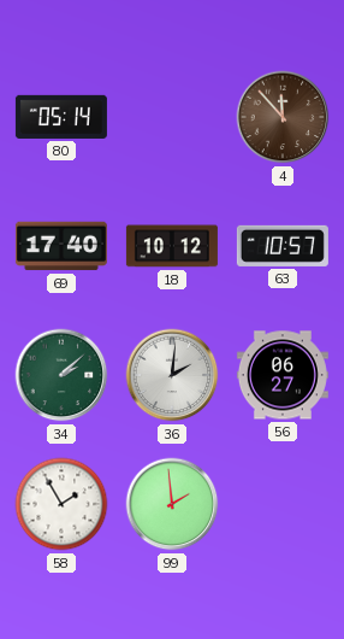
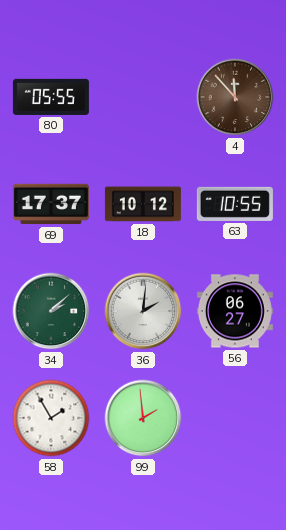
80: 05:14 -> 05:55
69: 17:40 -> 17:37
63: 10:57 -> 10:55
